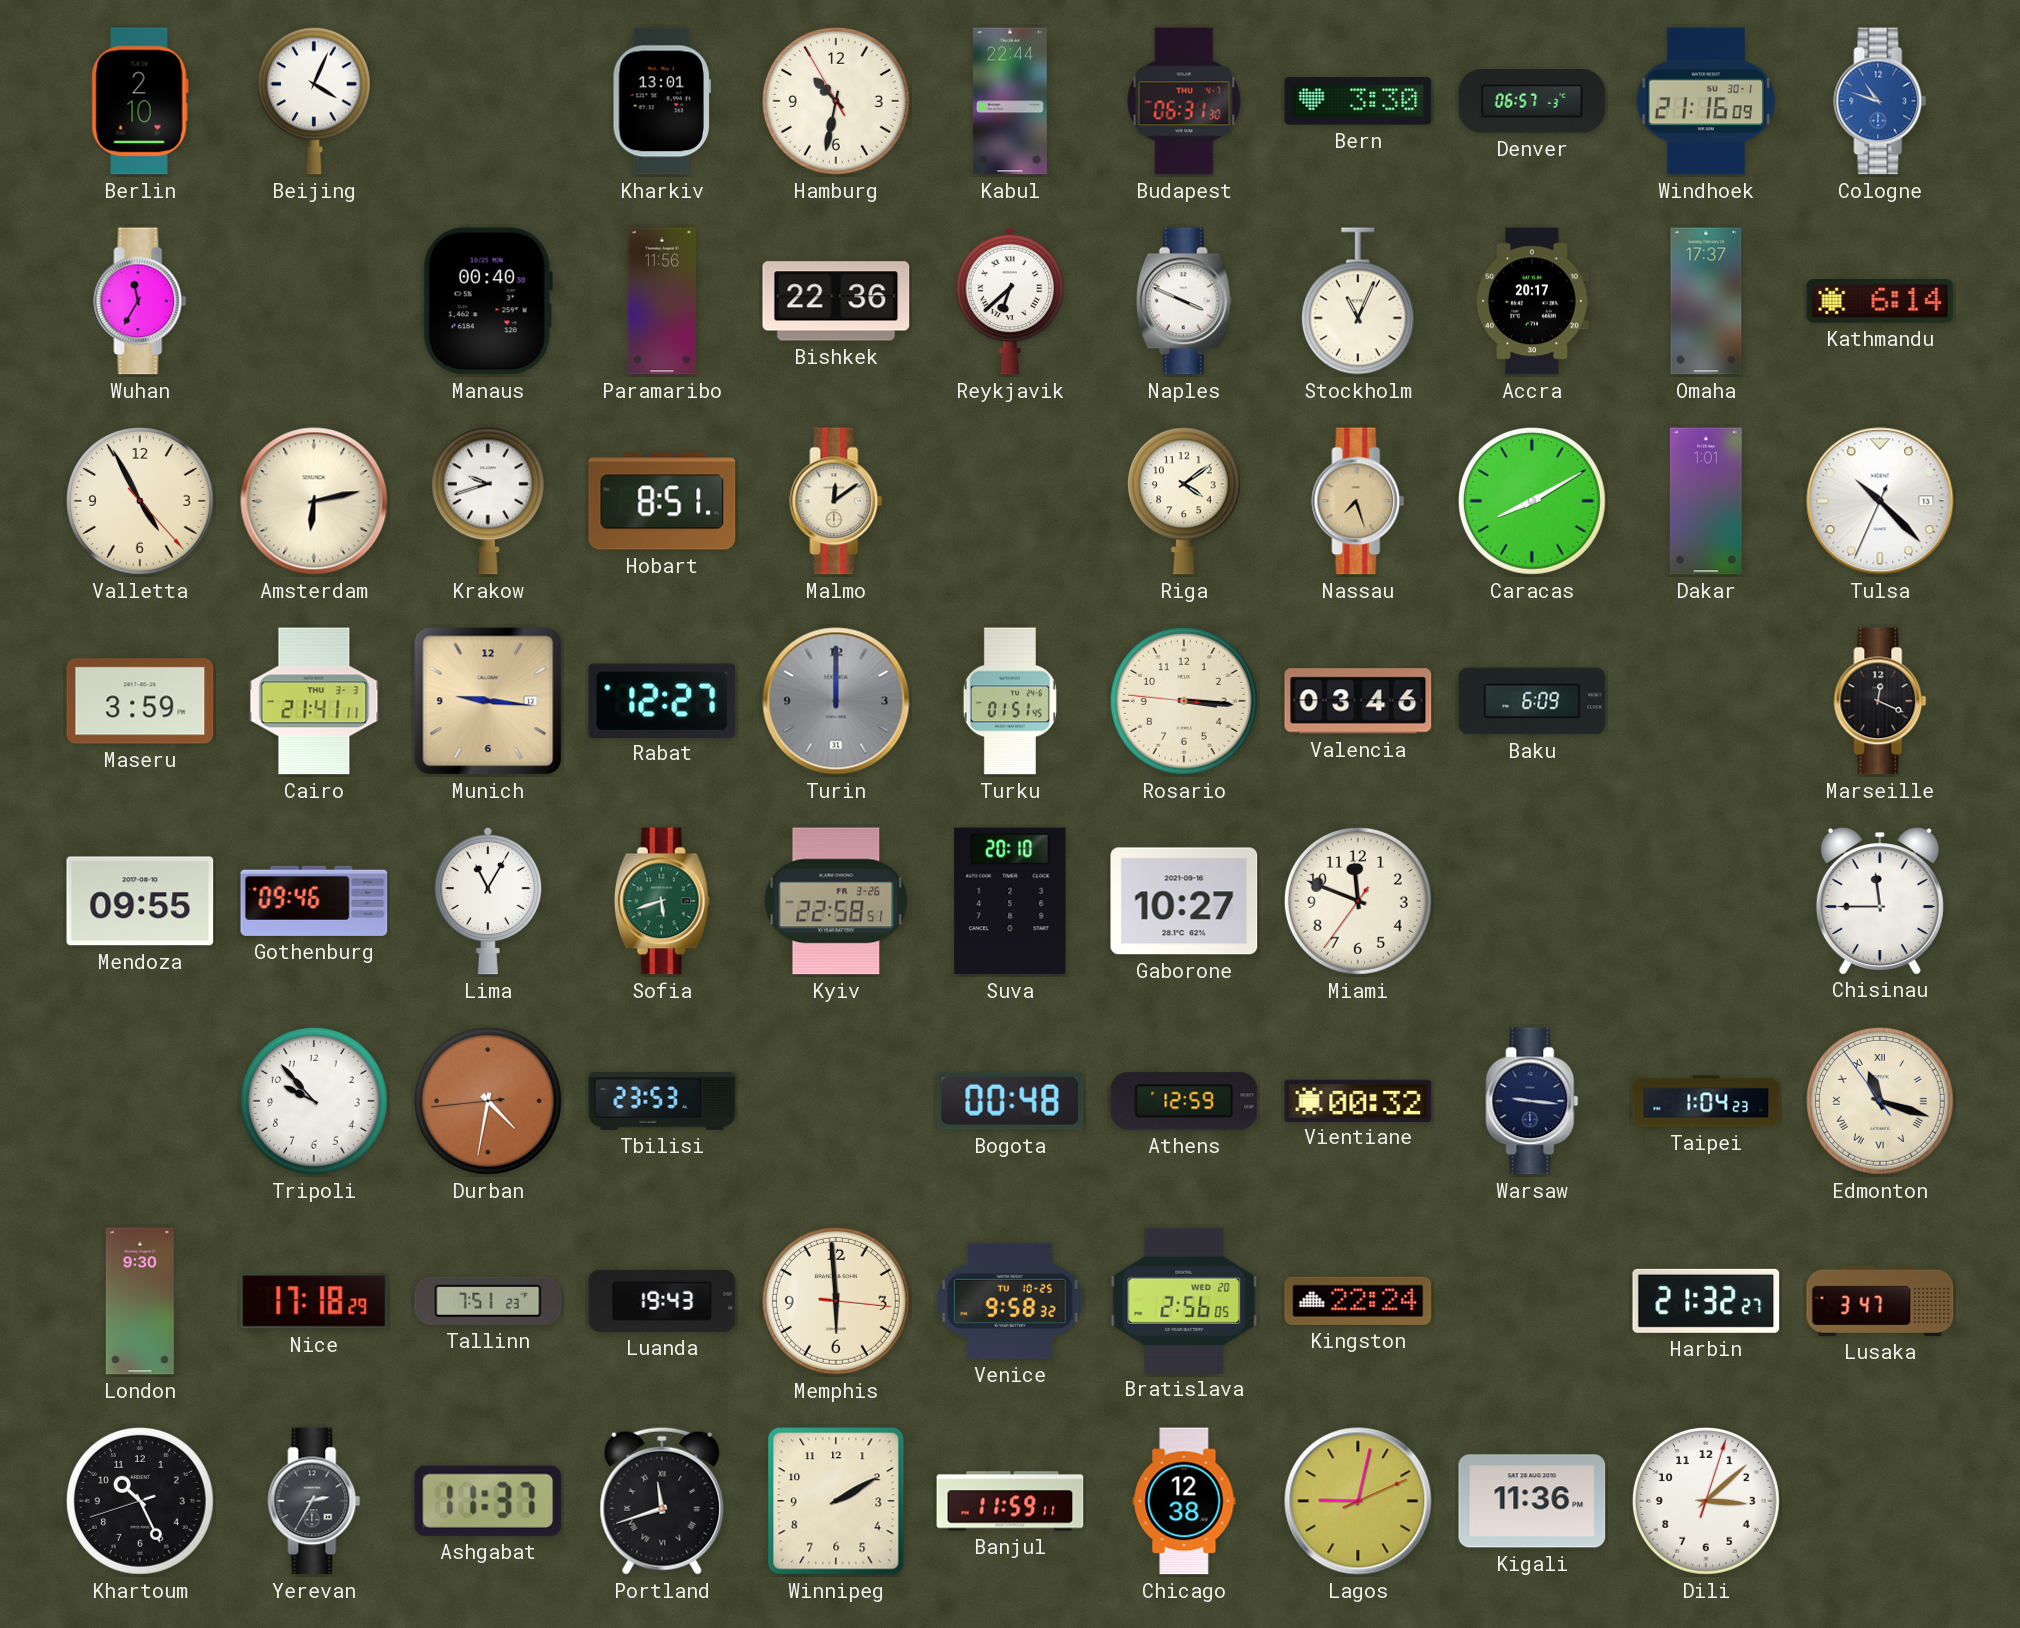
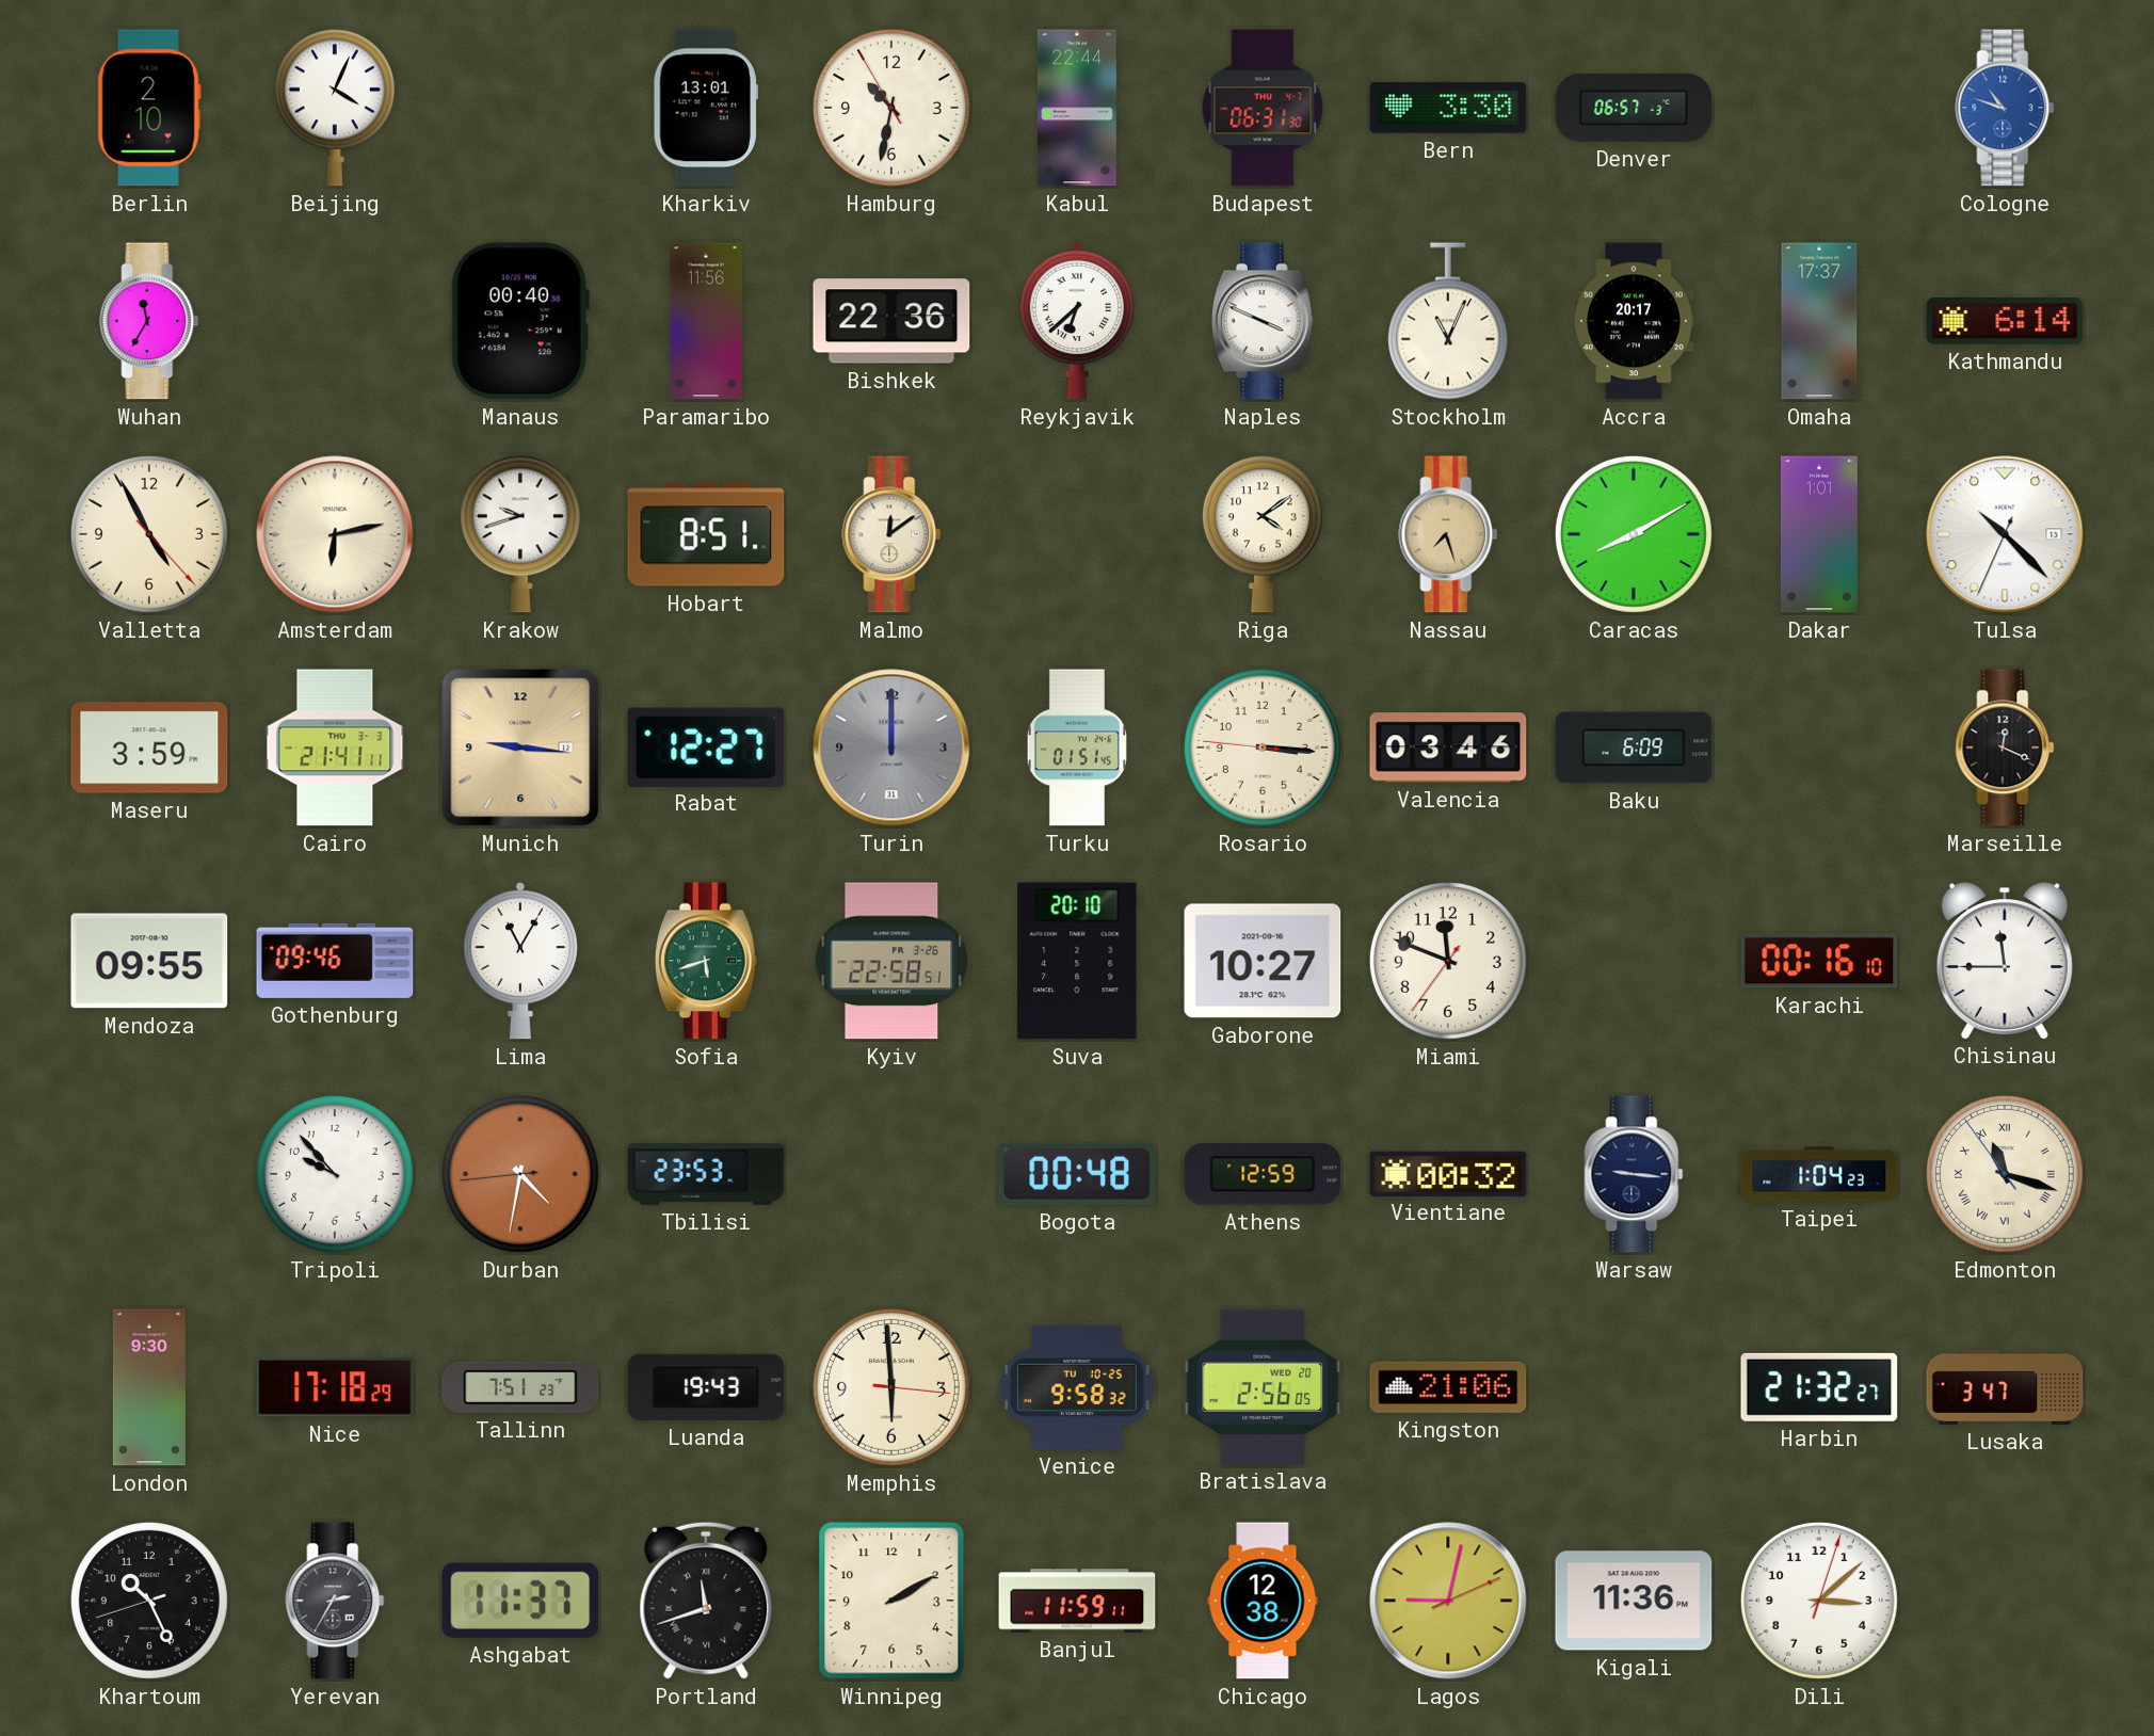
Windhoek: 21:16 -> none
Karachi: none -> 00:16
Kingston: 22:24 -> 21:06
